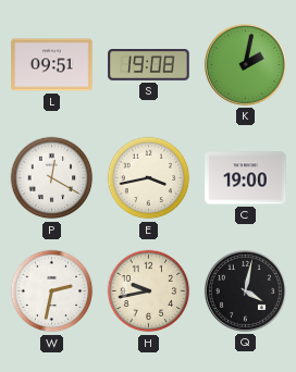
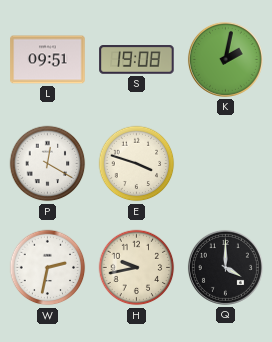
E: 3:43 -> 3:48
C: 19:00 -> none
Q: 4:02 -> 4:00
